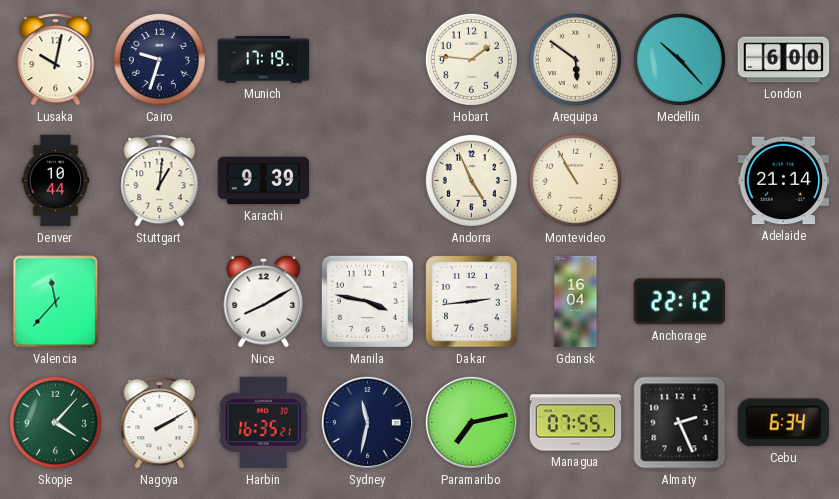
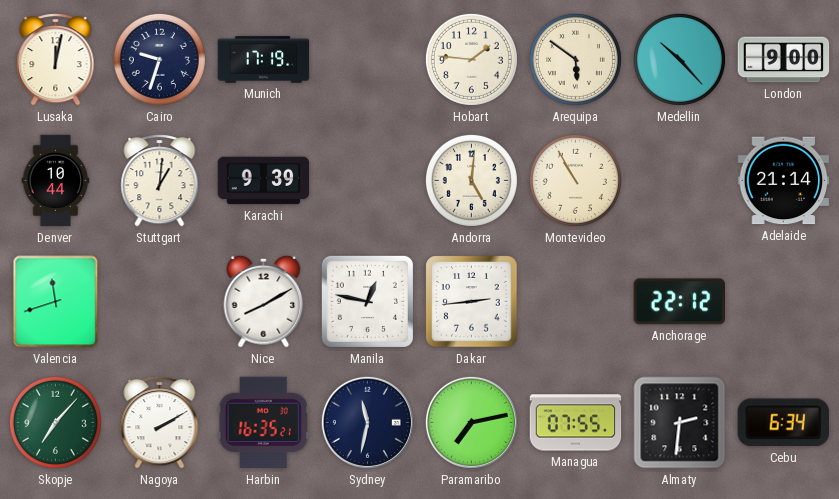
Lusaka: 10:02 -> 12:02
London: 6:00 -> 9:00
Andorra: 4:56 -> 5:01
Valencia: 11:37 -> 11:42
Manila: 3:47 -> 12:47
Gdansk: 16:04 -> none
Skopje: 4:07 -> 7:07
Almaty: 2:26 -> 2:31
